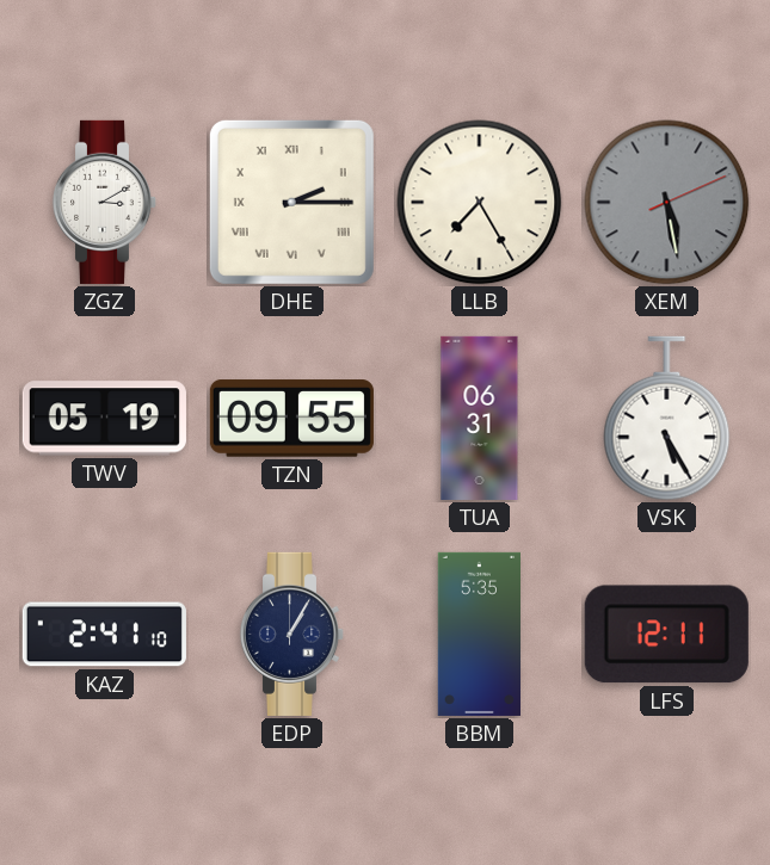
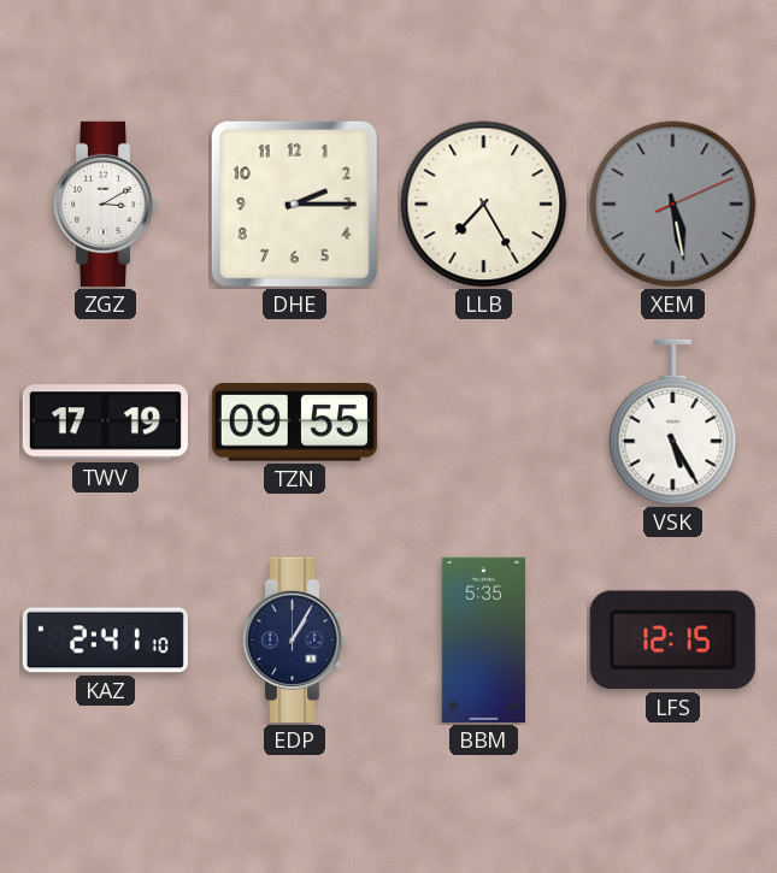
DHE numerals: Roman -> Arabic
TWV: 05:19 -> 17:19
TUA: 06:31 -> none
LFS: 12:11 -> 12:15
